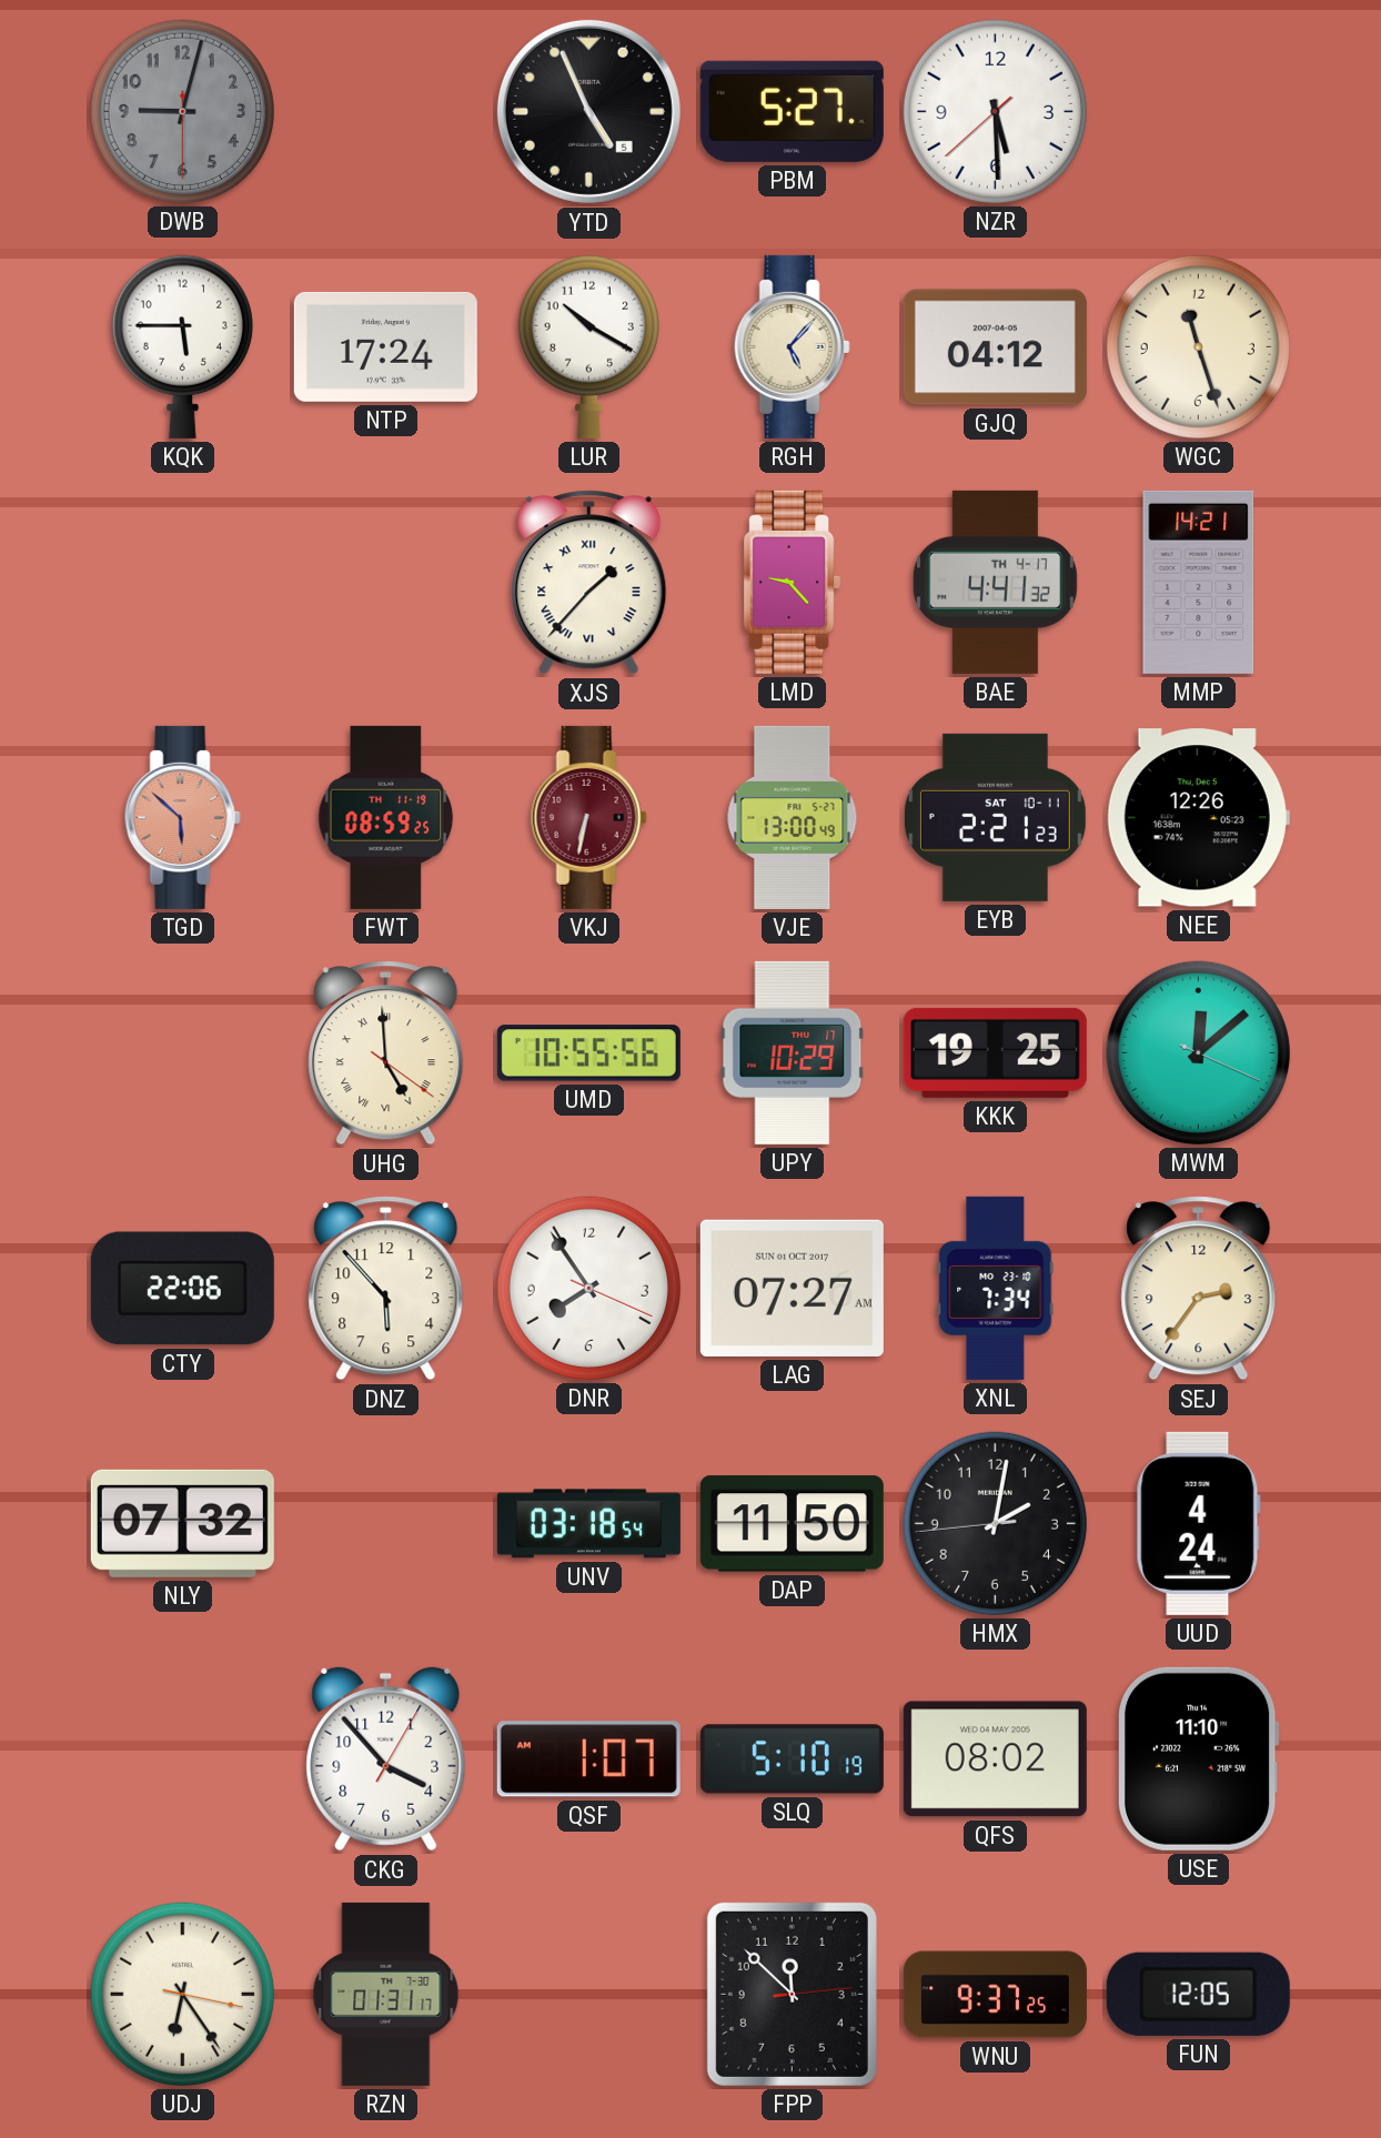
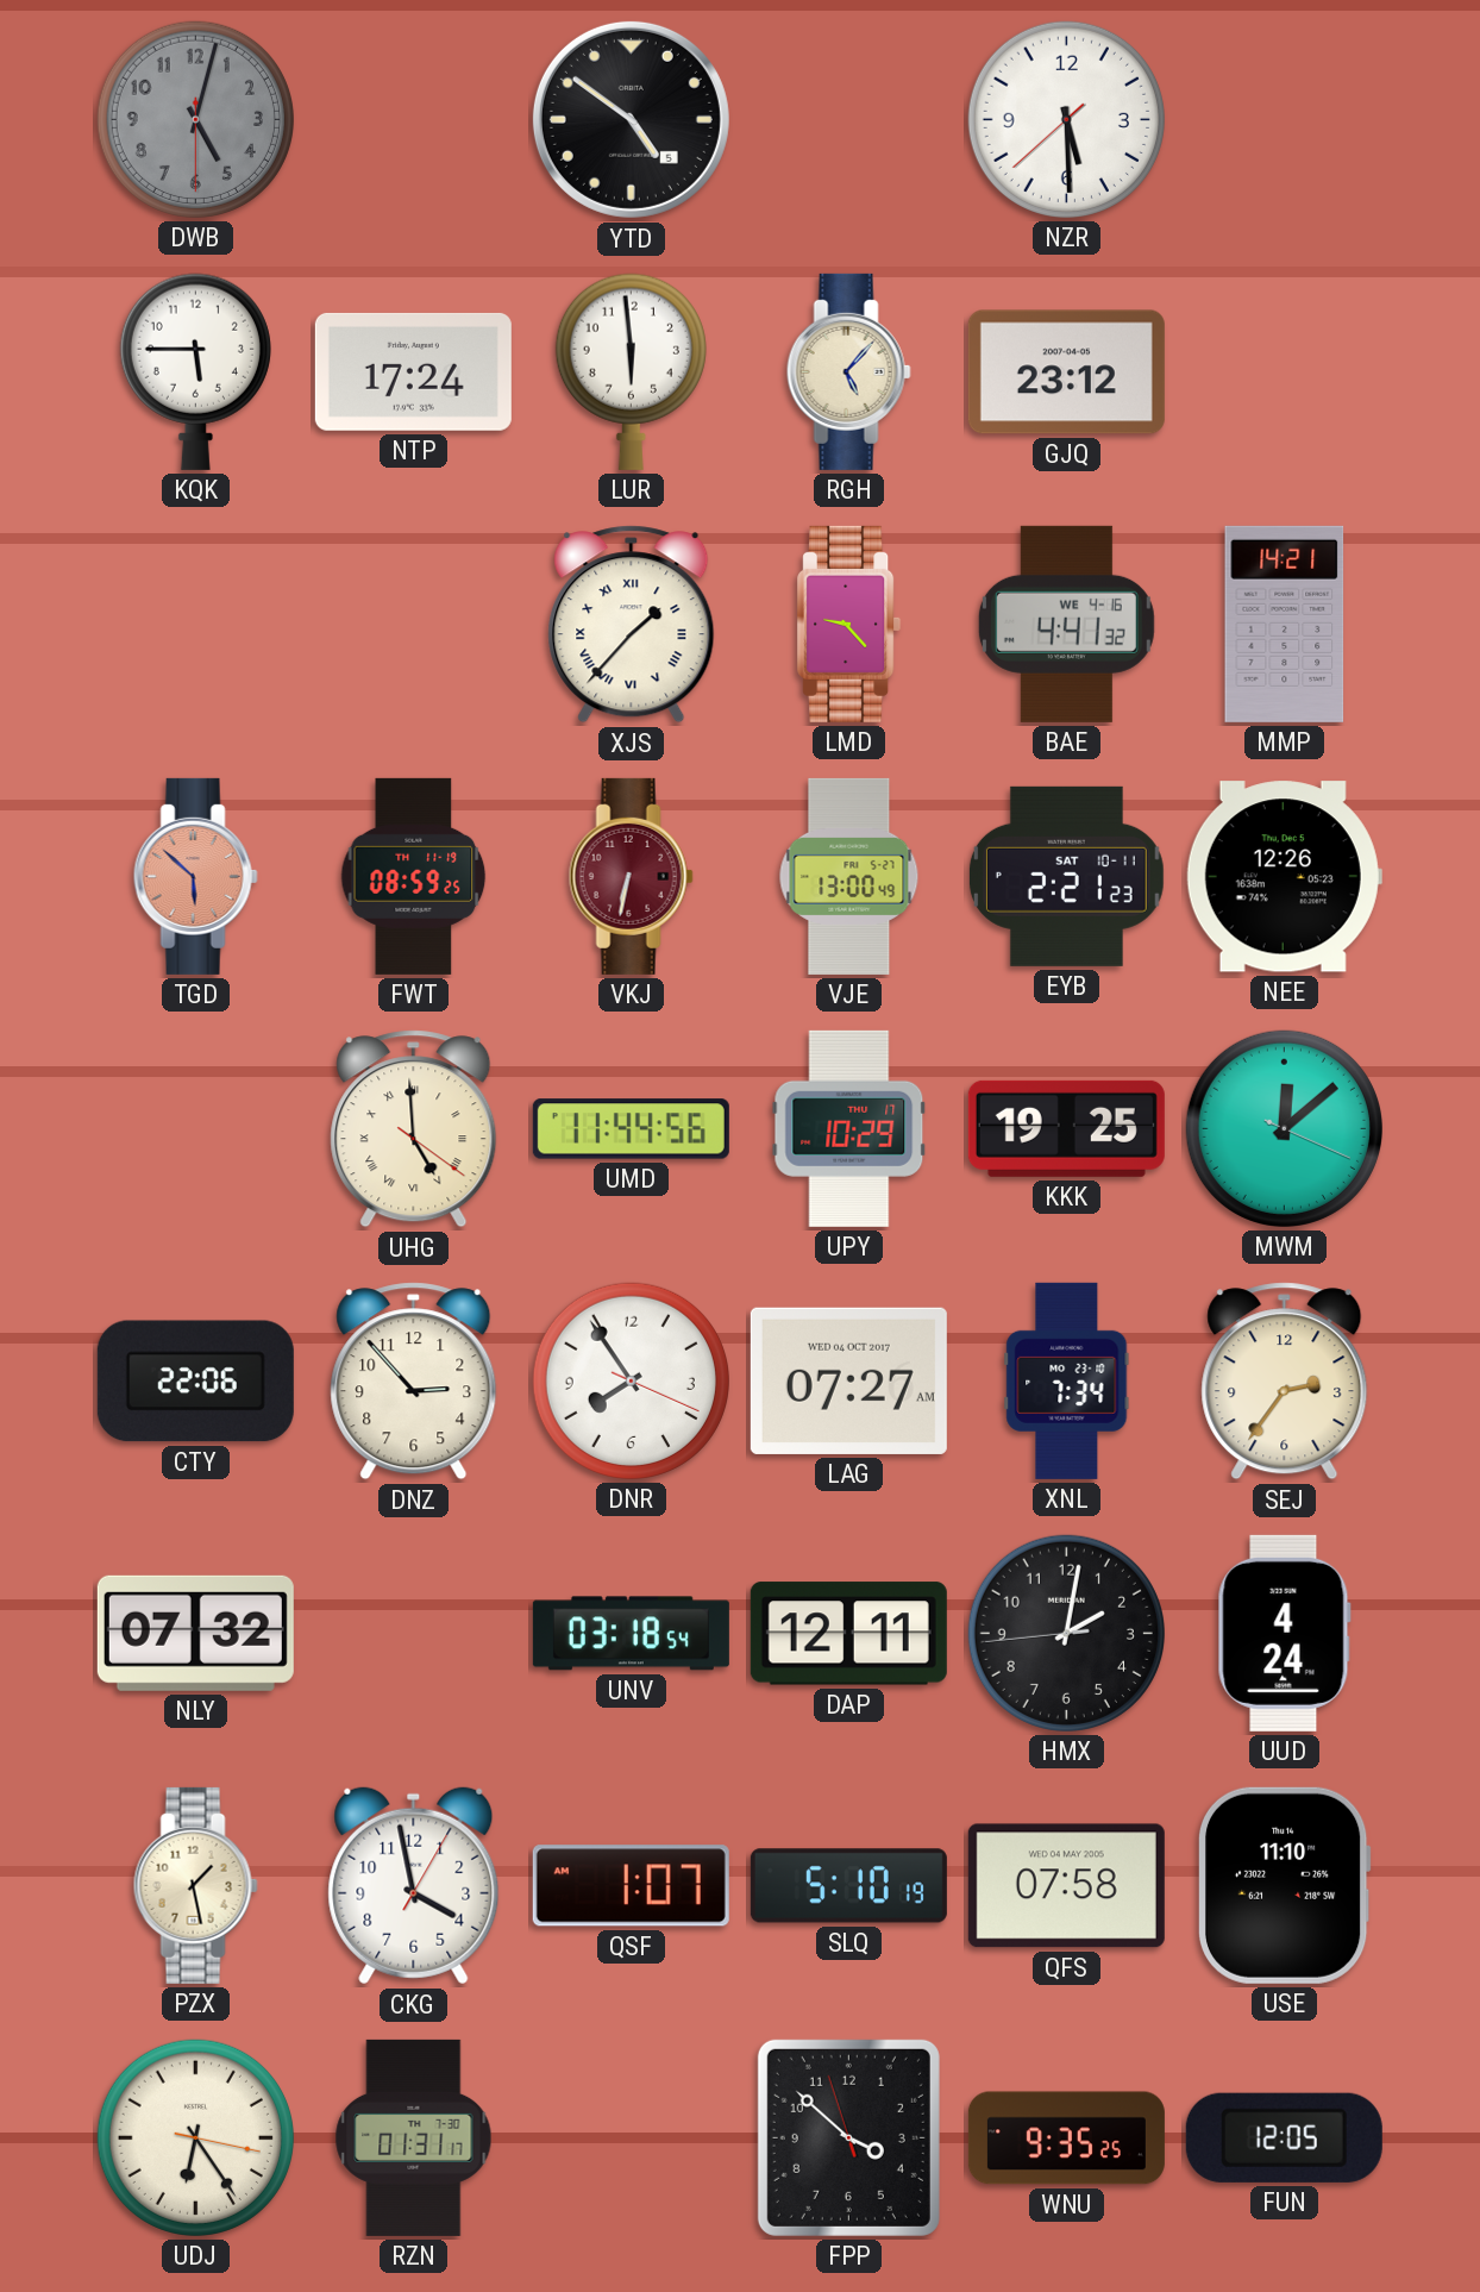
DWB: 9:02 -> 5:02
YTD: 4:56 -> 4:51
PBM: 5:27 -> none
LUR: 10:20 -> 5:59
GJQ: 04:12 -> 23:12
WGC: 11:27 -> none
BAE date: TH 4-17 -> WE 4-16
UMD: 10:55 -> 11:44
DNZ: 5:53 -> 2:53
LAG date: SUN 01 OCT 2017 -> WED 04 OCT 2017
DAP: 11:50 -> 12:11
PZX: none -> 1:28
CKG: 3:53 -> 3:58
QFS: 08:02 -> 07:58
FPP: 11:52 -> 3:51
WNU: 9:37 -> 9:35
